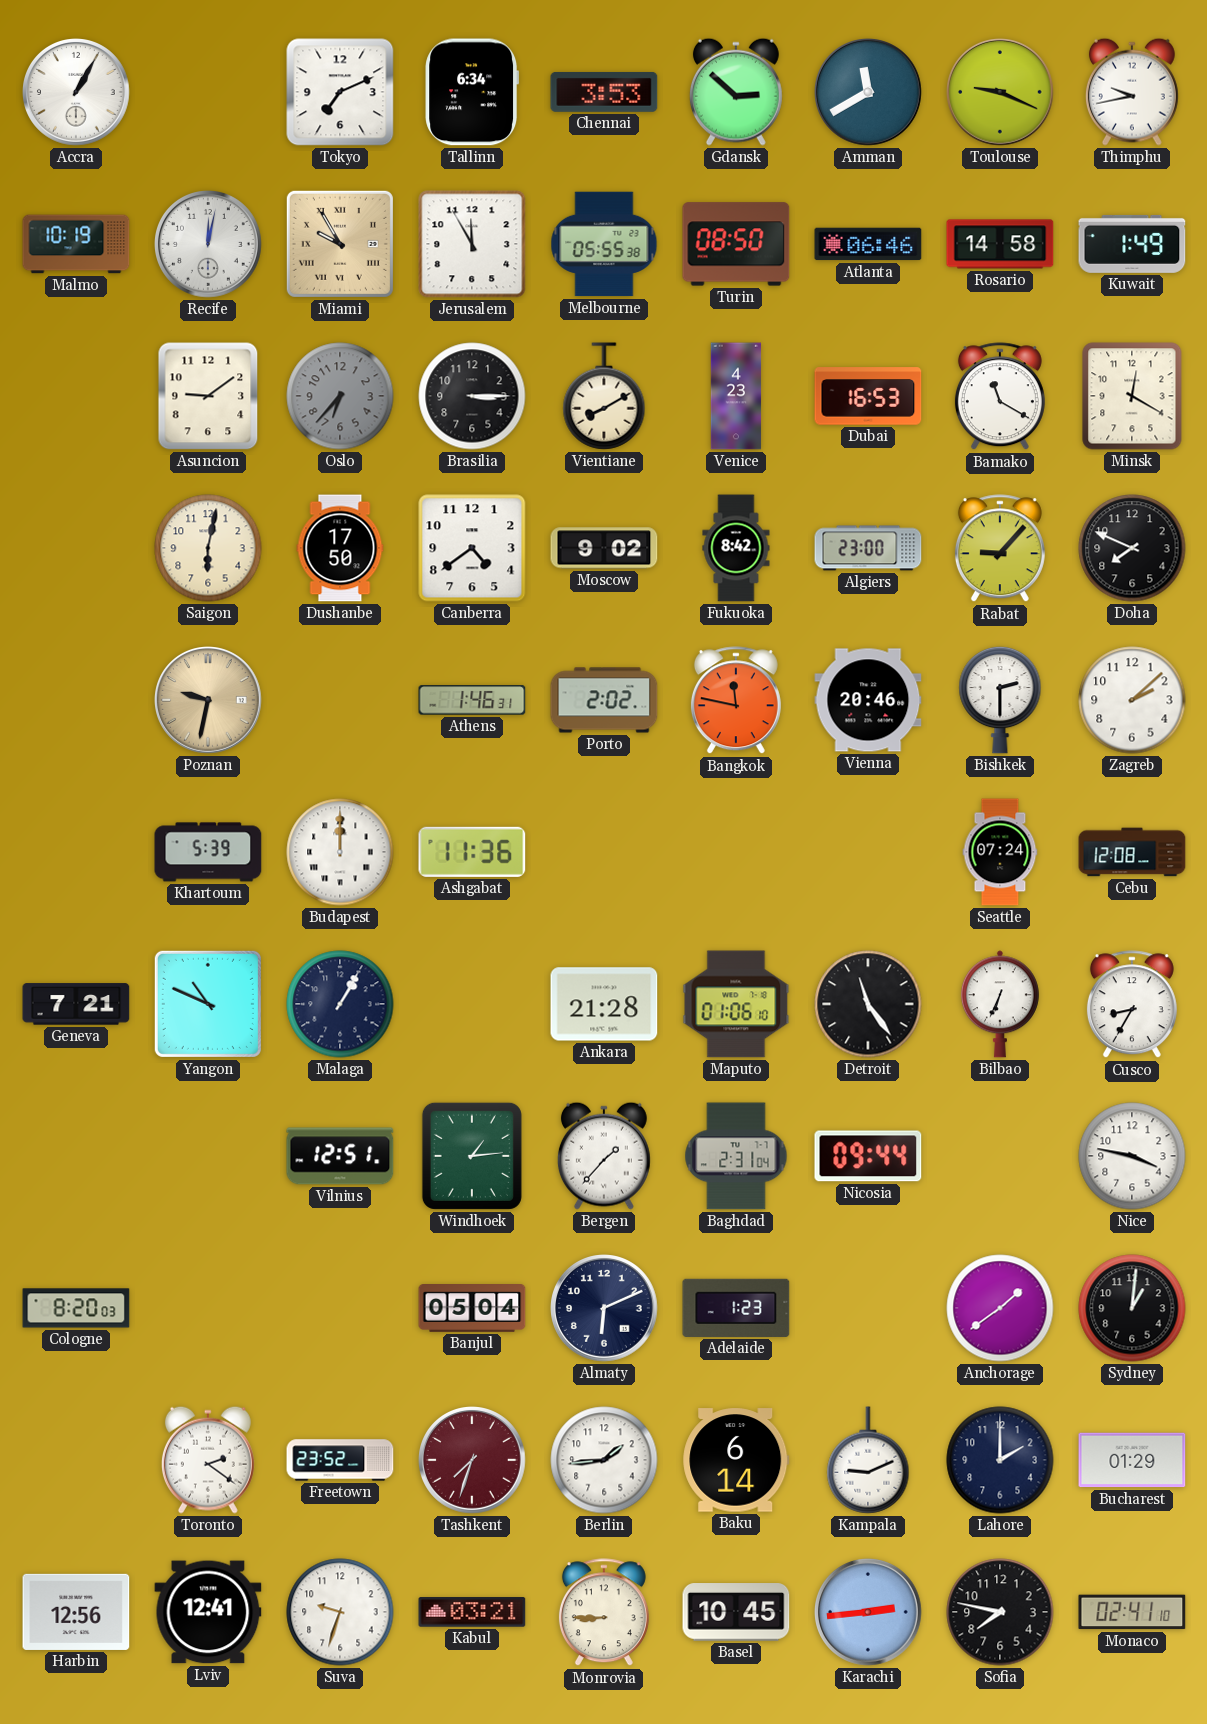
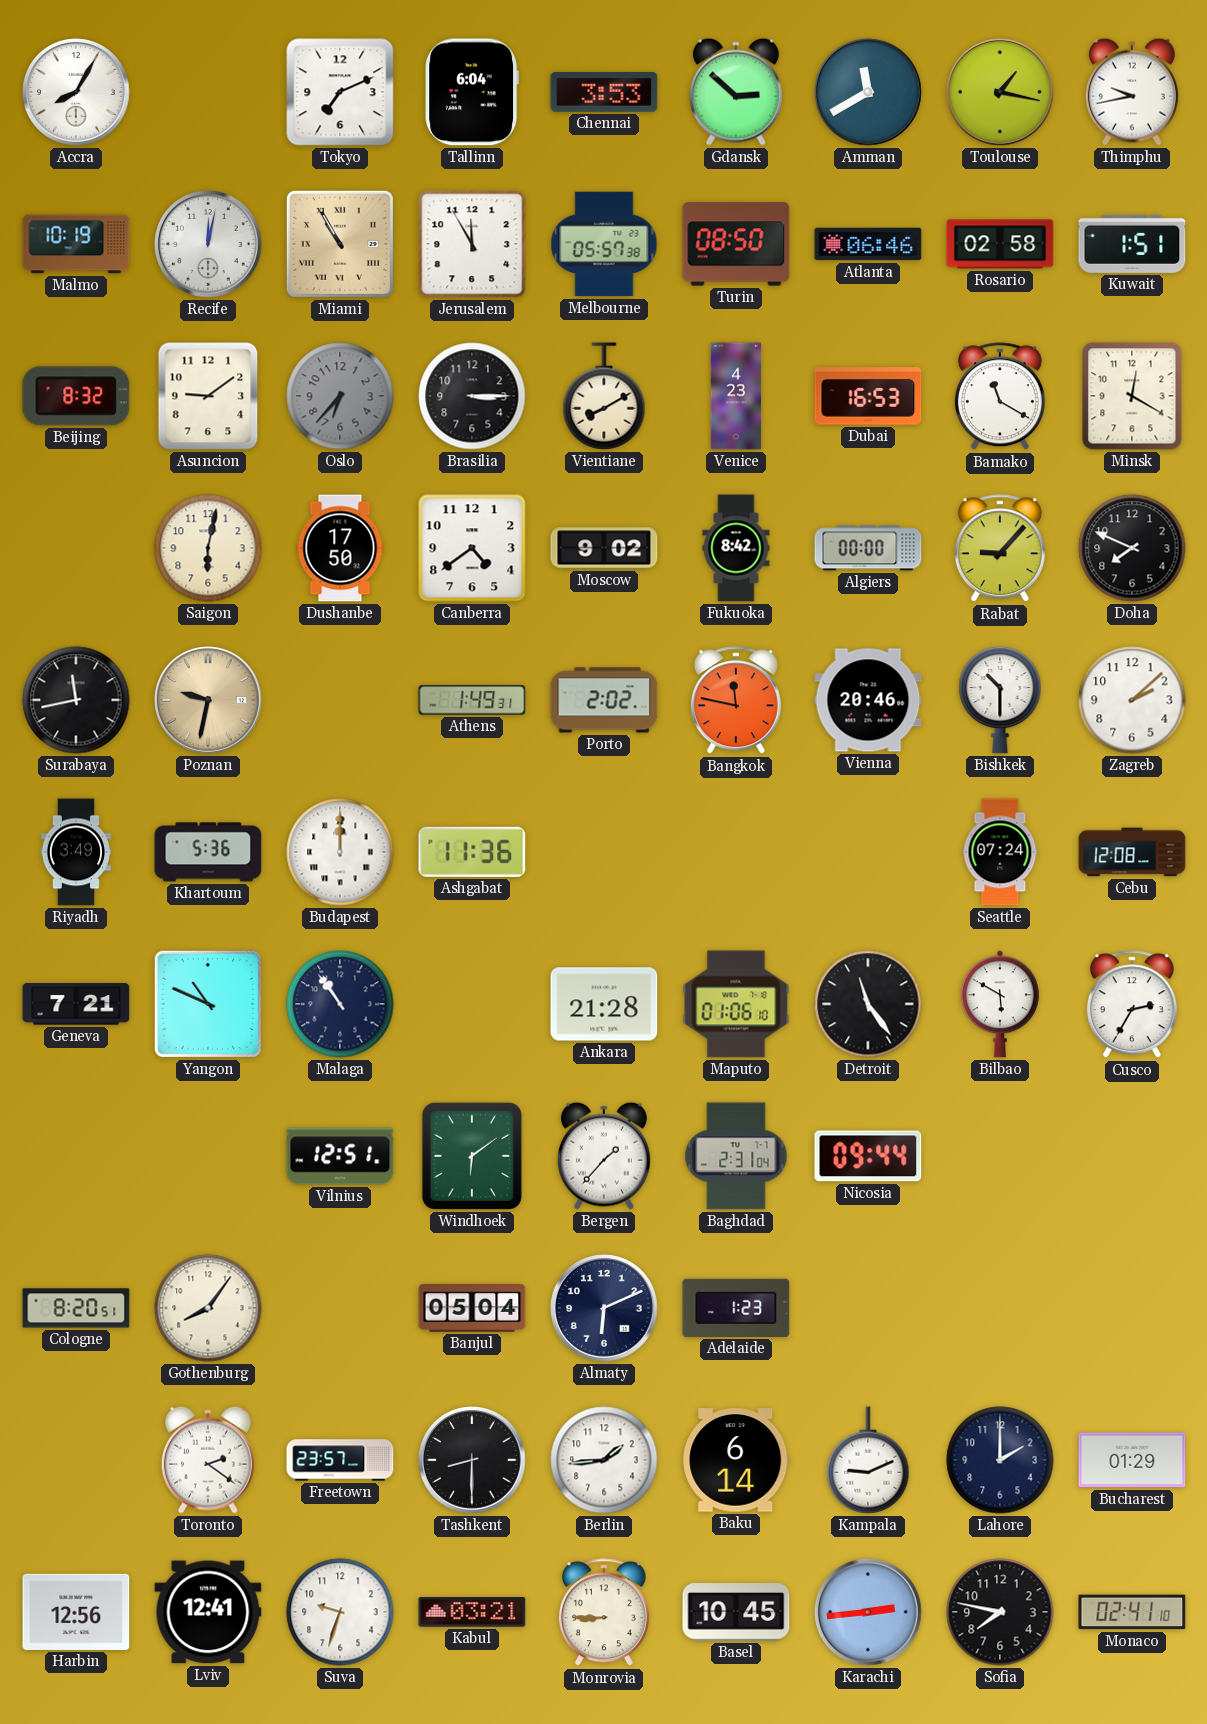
Accra: 1:05 -> 8:05
Tallinn: 6:34 -> 6:04
Toulouse: 9:19 -> 1:17
Miami: 9:55 -> 10:55
Melbourne: 05:55 -> 05:57
Rosario: 14:58 -> 02:58
Kuwait: 1:49 -> 1:51
Beijing: none -> 8:32
Algiers: 23:00 -> 00:00
Surabaya: none -> 11:43
Athens: 1:46 -> 1:49
Bishkek: 2:30 -> 10:30
Riyadh: none -> 3:49
Khartoum: 5:39 -> 5:36
Malaga: 1:05 -> 10:54
Bilbao: 6:34 -> 5:50
Cusco: 8:35 -> 2:35
Windhoek: 1:14 -> 6:09
Nice: 3:47 -> none
Cologne: 8:20:03 -> 8:20:51
Gothenburg: none -> 8:06
Anchorage: 1:39 -> none
Sydney: 1:01 -> none
Freetown: 23:52 -> 23:57
Tashkent: 7:33 -> 8:30
Tashkent dial: burgundy -> black
